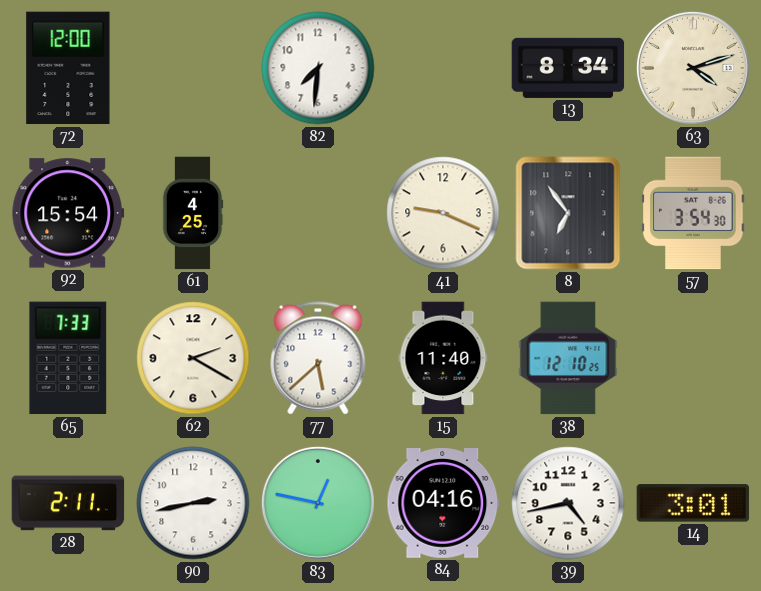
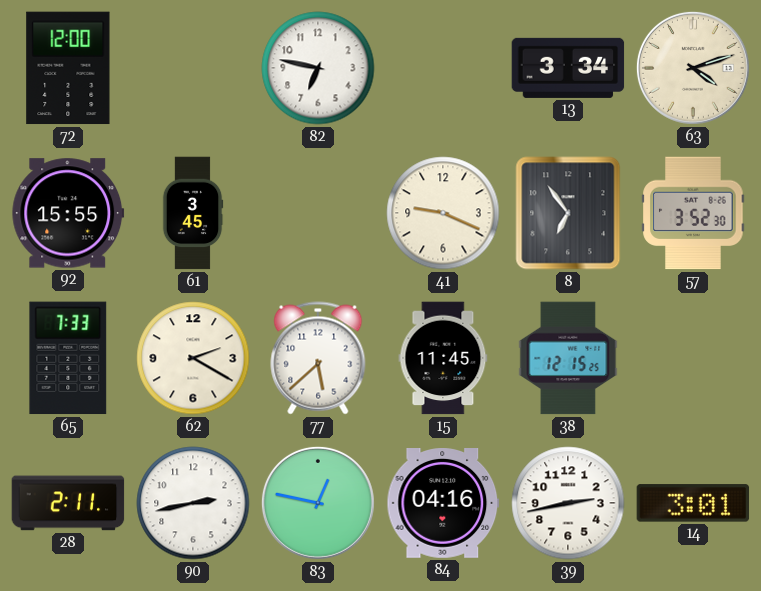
82: 7:31 -> 6:47
13: 8:34 -> 3:34
92: 15:54 -> 15:55
61: 4:25 -> 3:45
57: 3:54 -> 3:52
15: 11:40 -> 11:45
38: 12:10 -> 12:15
39: 4:43 -> 2:43
